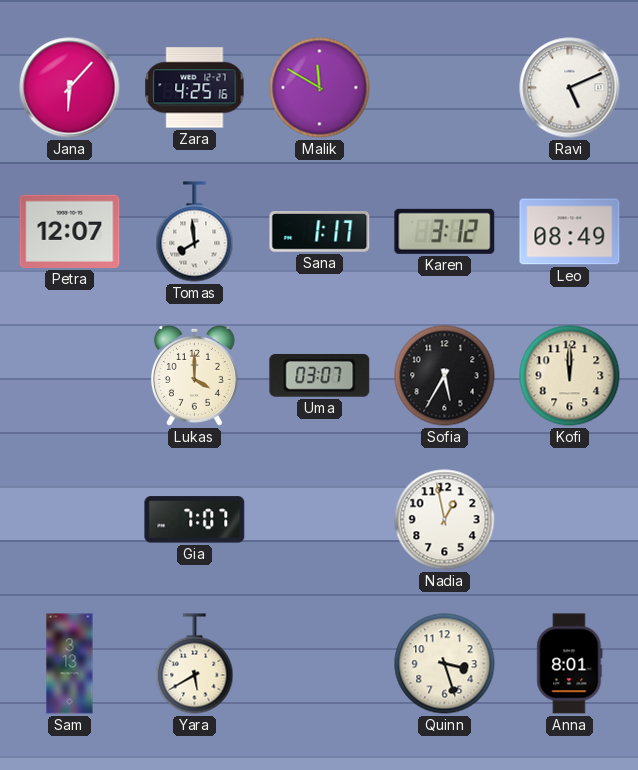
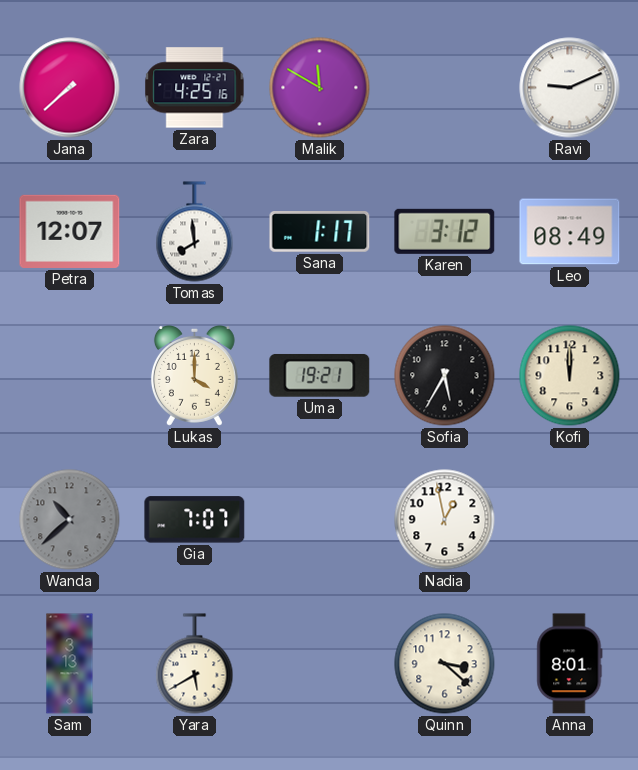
Jana: 6:07 -> 7:38
Ravi: 5:11 -> 9:11
Uma: 03:07 -> 19:21
Wanda: none -> 10:38
Quinn: 3:27 -> 3:22
